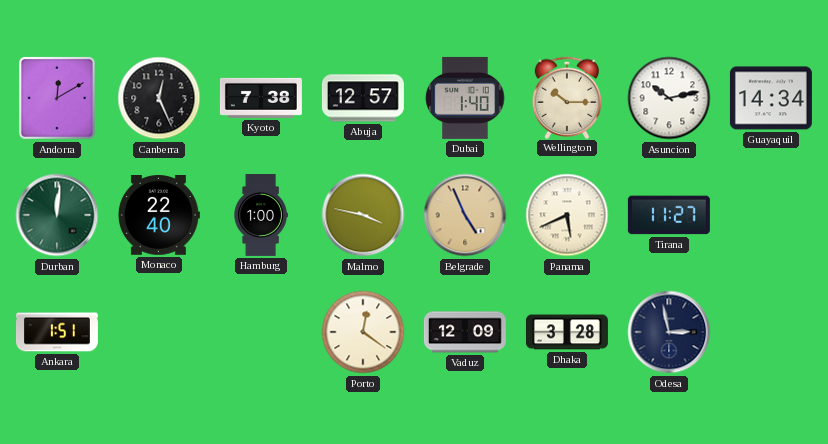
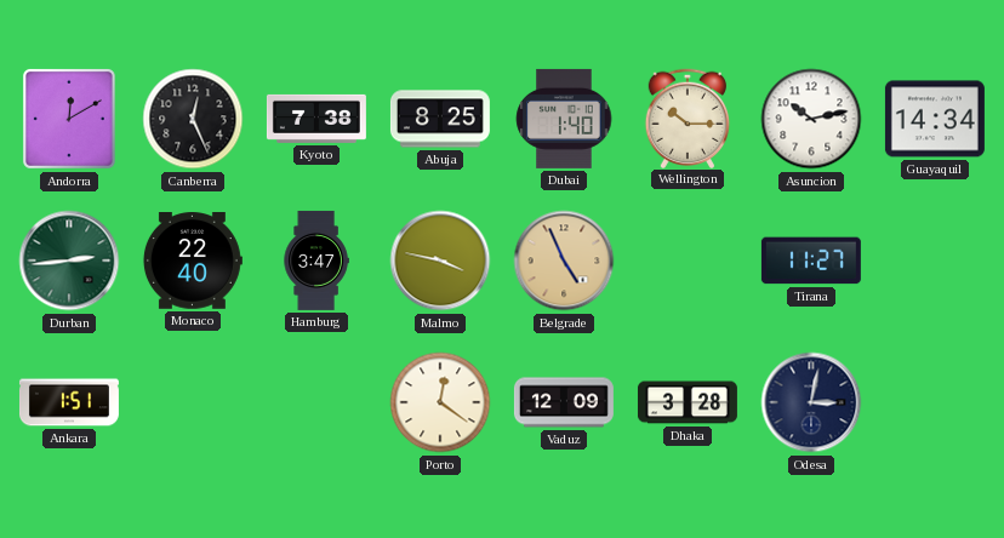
Abuja: 12:57 -> 8:25
Durban: 12:01 -> 2:44
Hamburg: 1:00 -> 3:47
Panama: 5:41 -> none
Odesa: 2:58 -> 3:02
